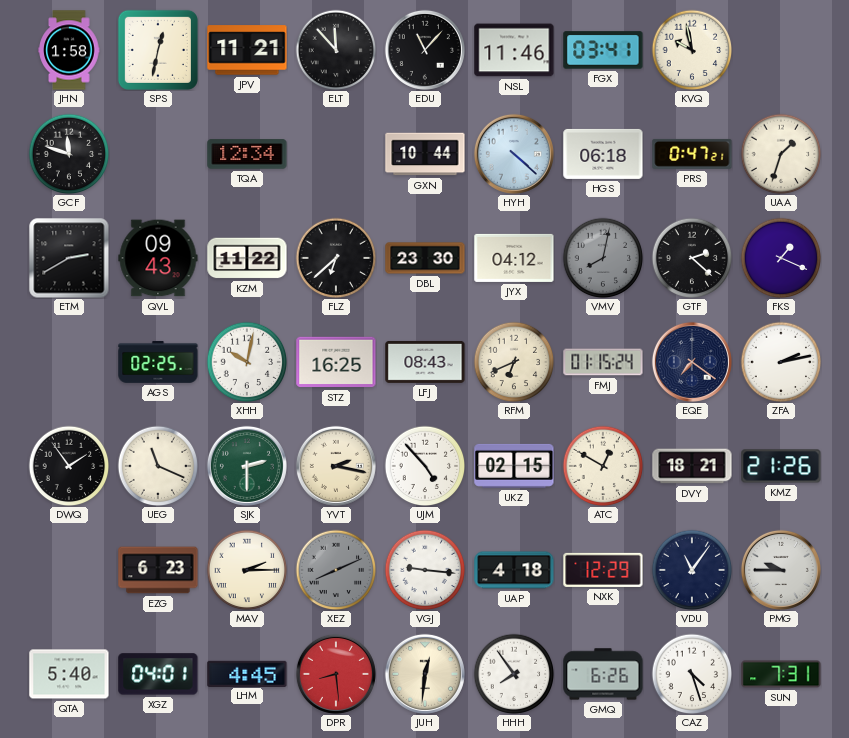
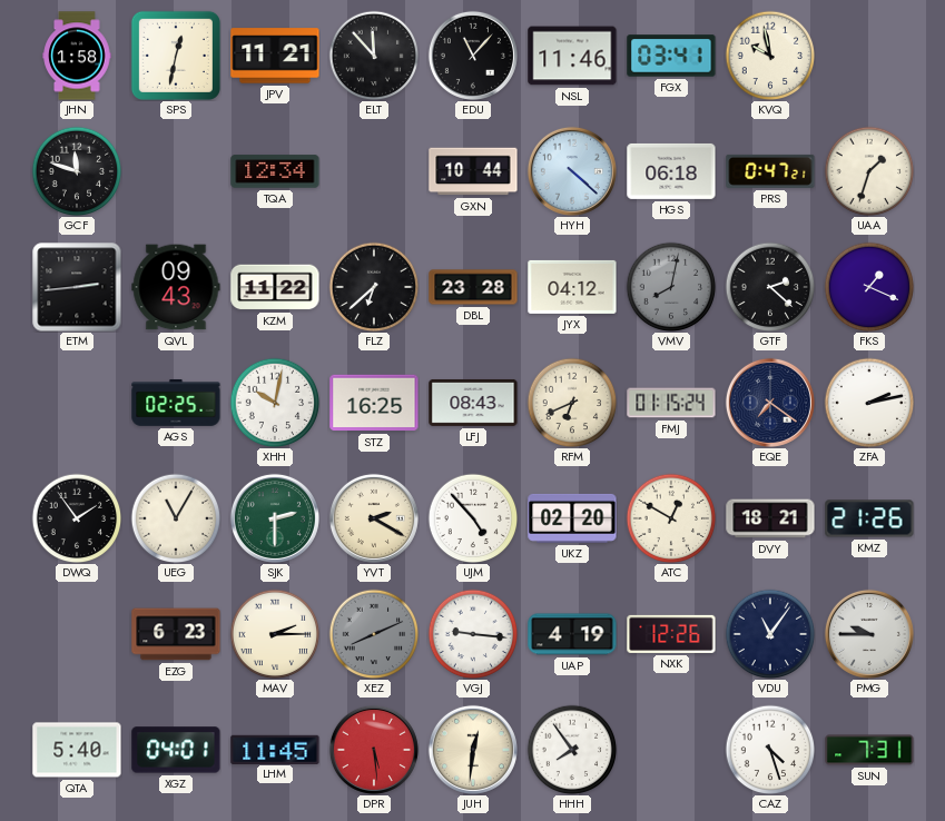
ETM: 2:40 -> 2:44
DBL: 23:30 -> 23:28
UEG: 11:19 -> 11:05
YVT: 2:17 -> 2:20
UKZ: 02:15 -> 02:20
UAP: 4:18 -> 4:19
NXK: 12:29 -> 12:26
LHM: 4:45 -> 11:45
DPR: 8:29 -> 5:29
GMQ: 6:26 -> none
